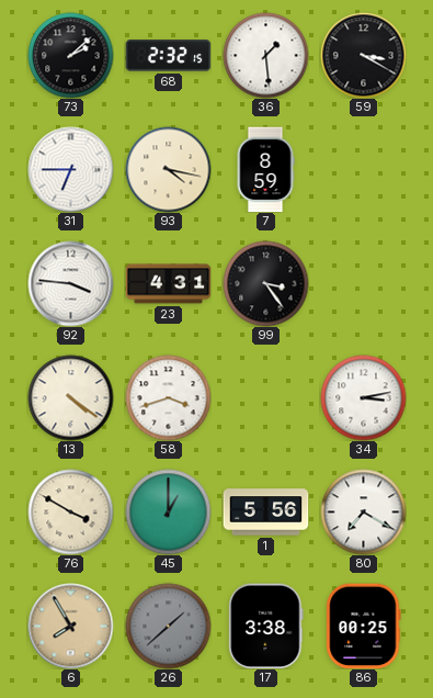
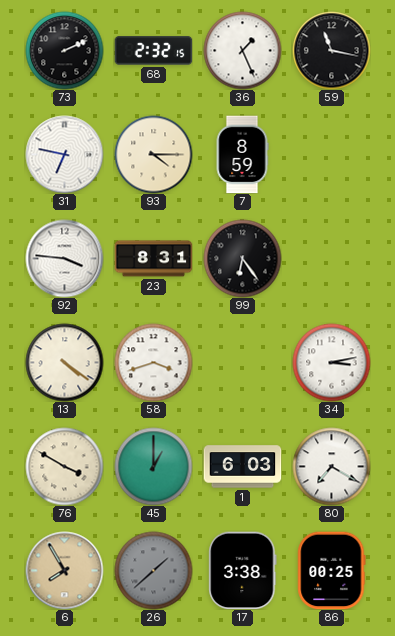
73: 2:08 -> 2:11
36: 1:29 -> 1:26
59: 3:20 -> 11:17
31: 6:45 -> 6:47
93: 4:17 -> 4:15
23: 4:31 -> 8:31
99: 3:24 -> 6:24
1: 5:56 -> 6:03
